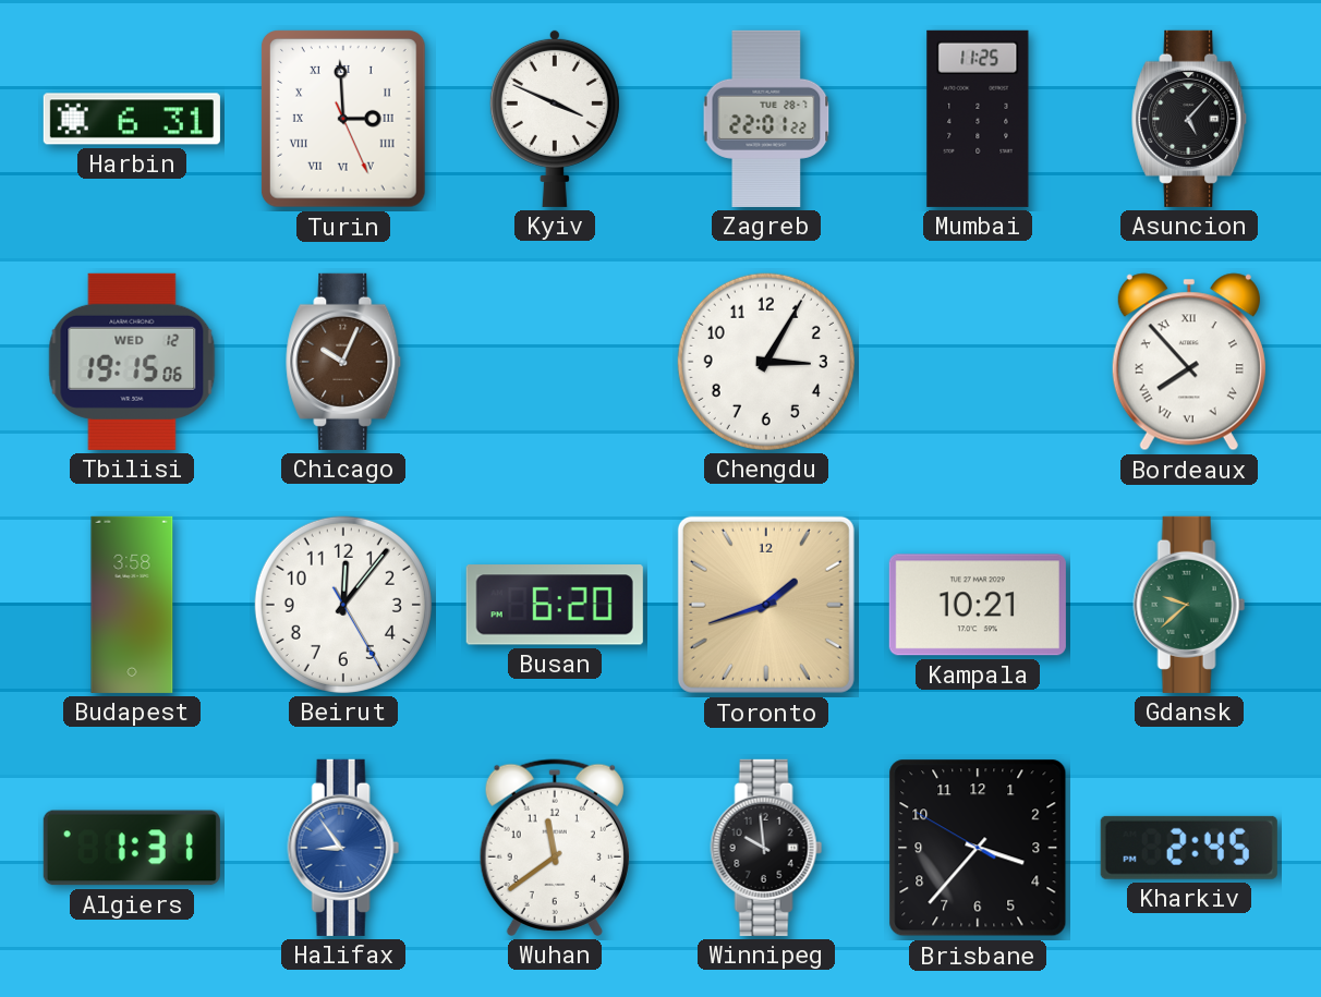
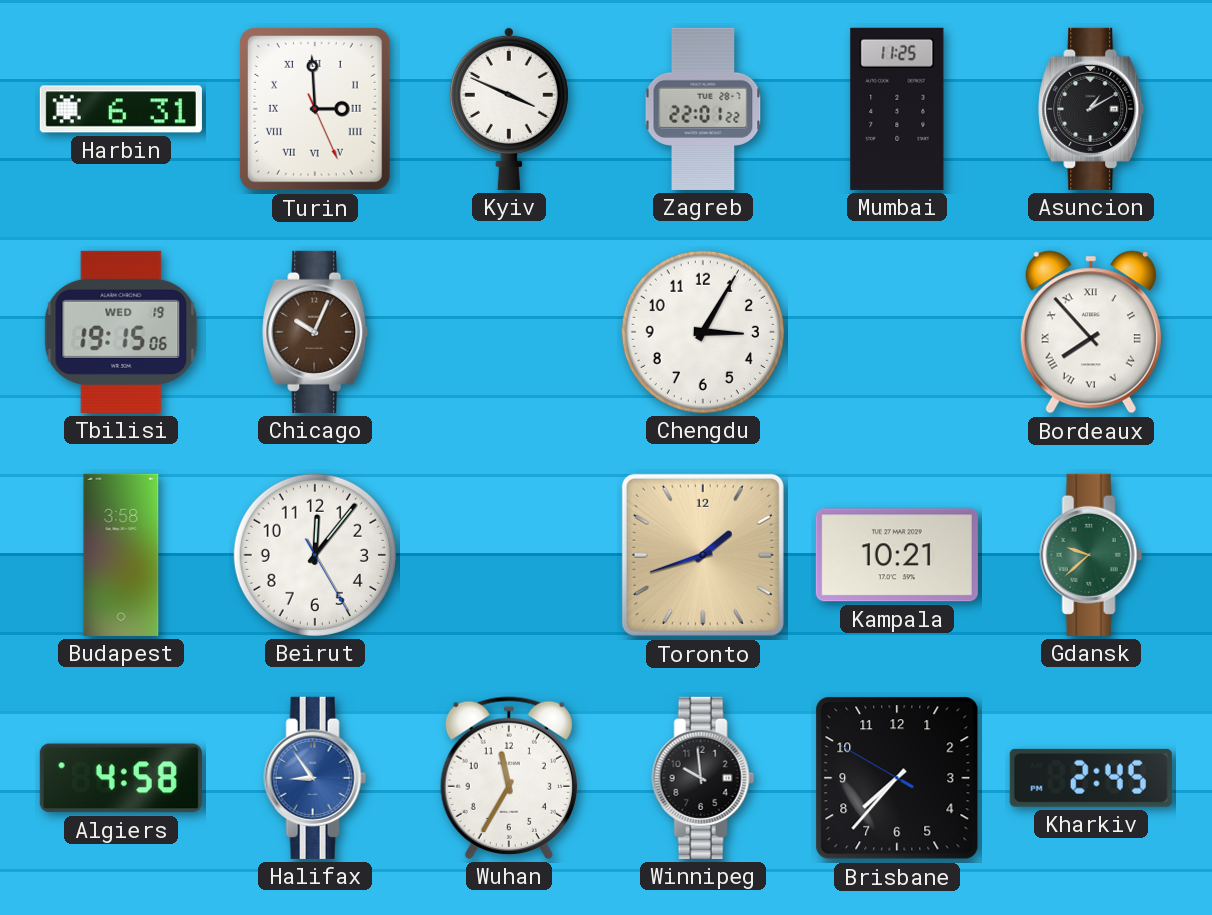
Asuncion: 5:07 -> 1:10
Tbilisi date: WED 12 -> WED 19
Busan: 6:20 -> none
Algiers: 1:31 -> 4:58
Wuhan: 11:39 -> 11:35
Brisbane: 3:36 -> 7:36
